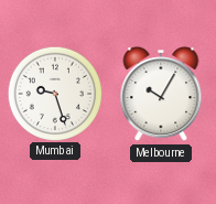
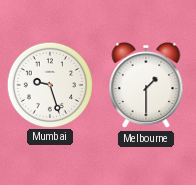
Melbourne: 10:05 -> 1:30
